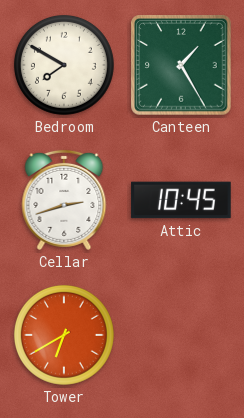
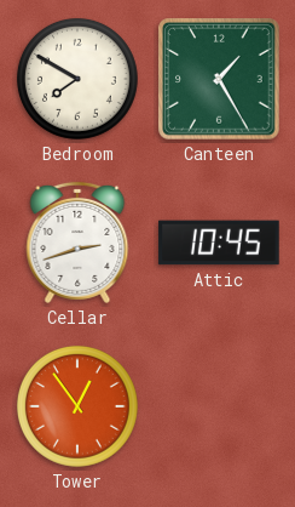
Tower: 6:40 -> 12:54
